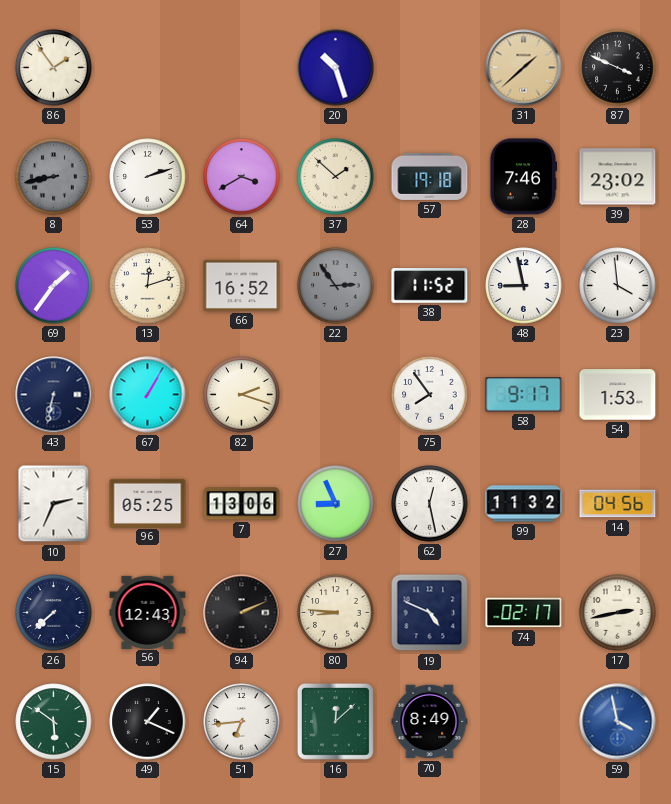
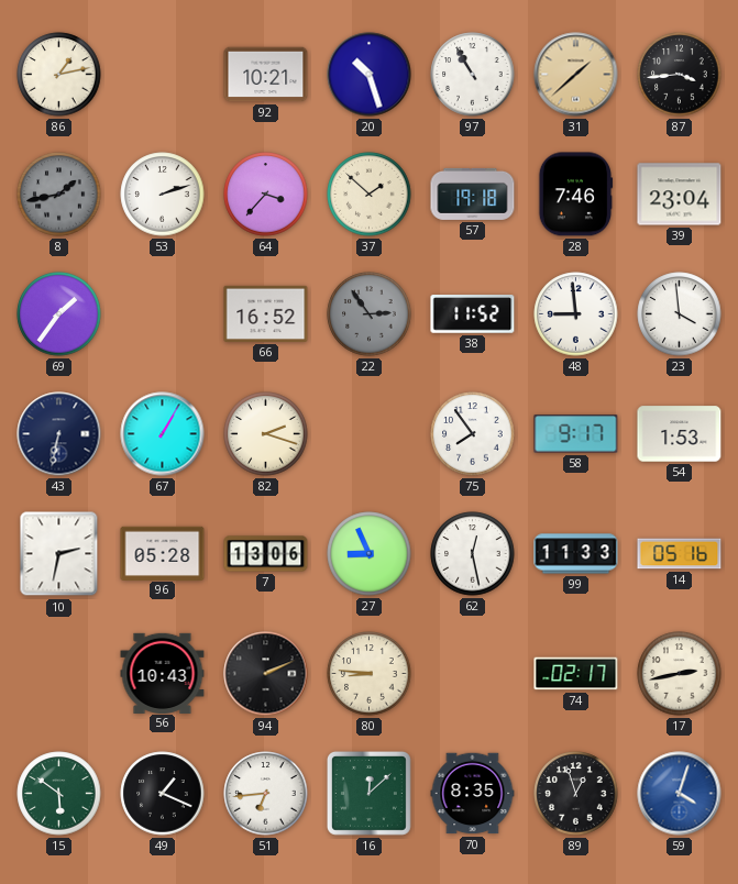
86: 1:54 -> 1:13
92: none -> 10:21
97: none -> 10:55
87: 3:49 -> 3:44
8: 8:43 -> 1:43
64: 3:40 -> 3:37
39: 23:02 -> 23:04
13: 12:12 -> none
48: 8:58 -> 8:59
10: 2:34 -> 2:32
96: 05:25 -> 05:28
99: 11:32 -> 11:33
14: 04:56 -> 05:16
26: 7:38 -> none
56: 12:43 -> 10:43
19: 4:49 -> none
70: 8:49 -> 8:35
89: none -> 12:57
59: 3:58 -> 4:03
